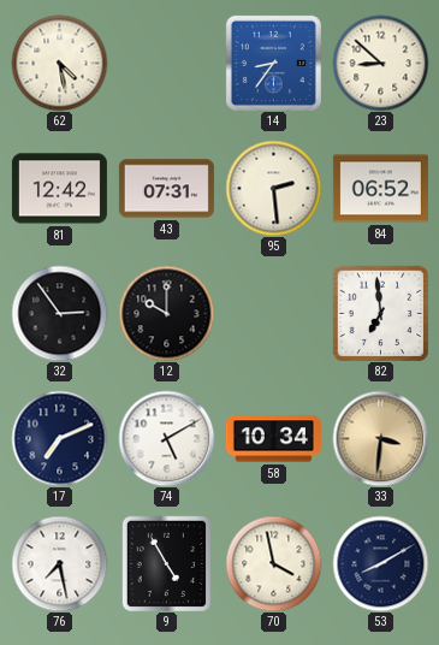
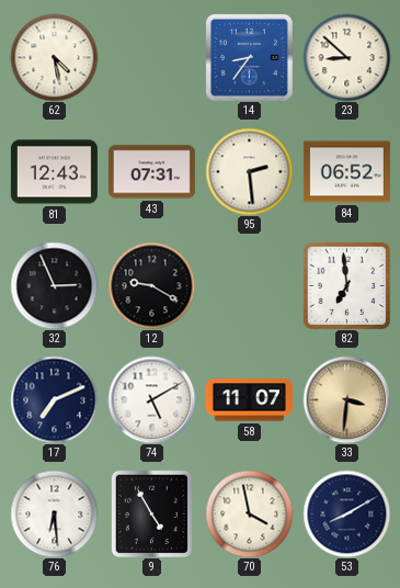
81: 12:42 -> 12:43
32: 2:54 -> 2:56
12: 10:00 -> 9:20
58: 10:34 -> 11:07
76: 7:28 -> 6:29
